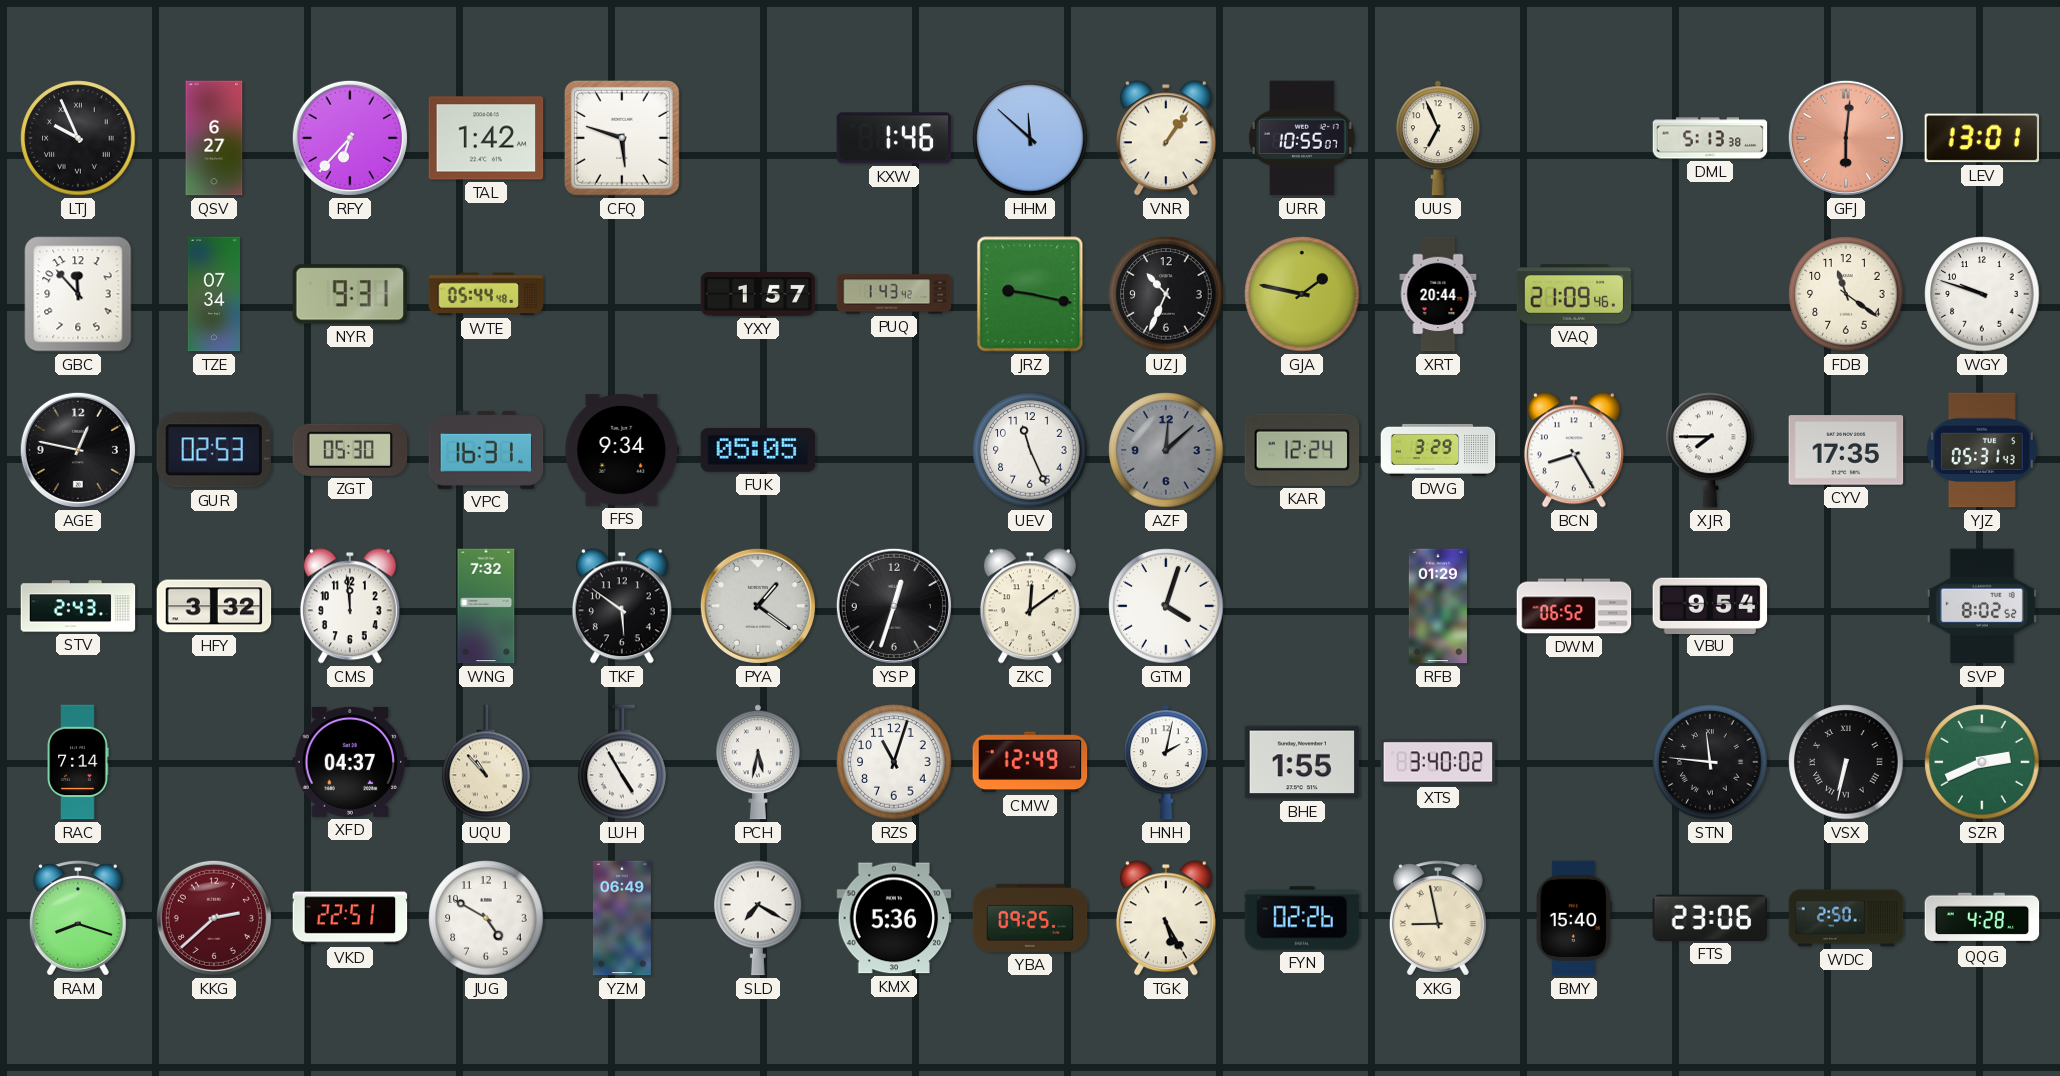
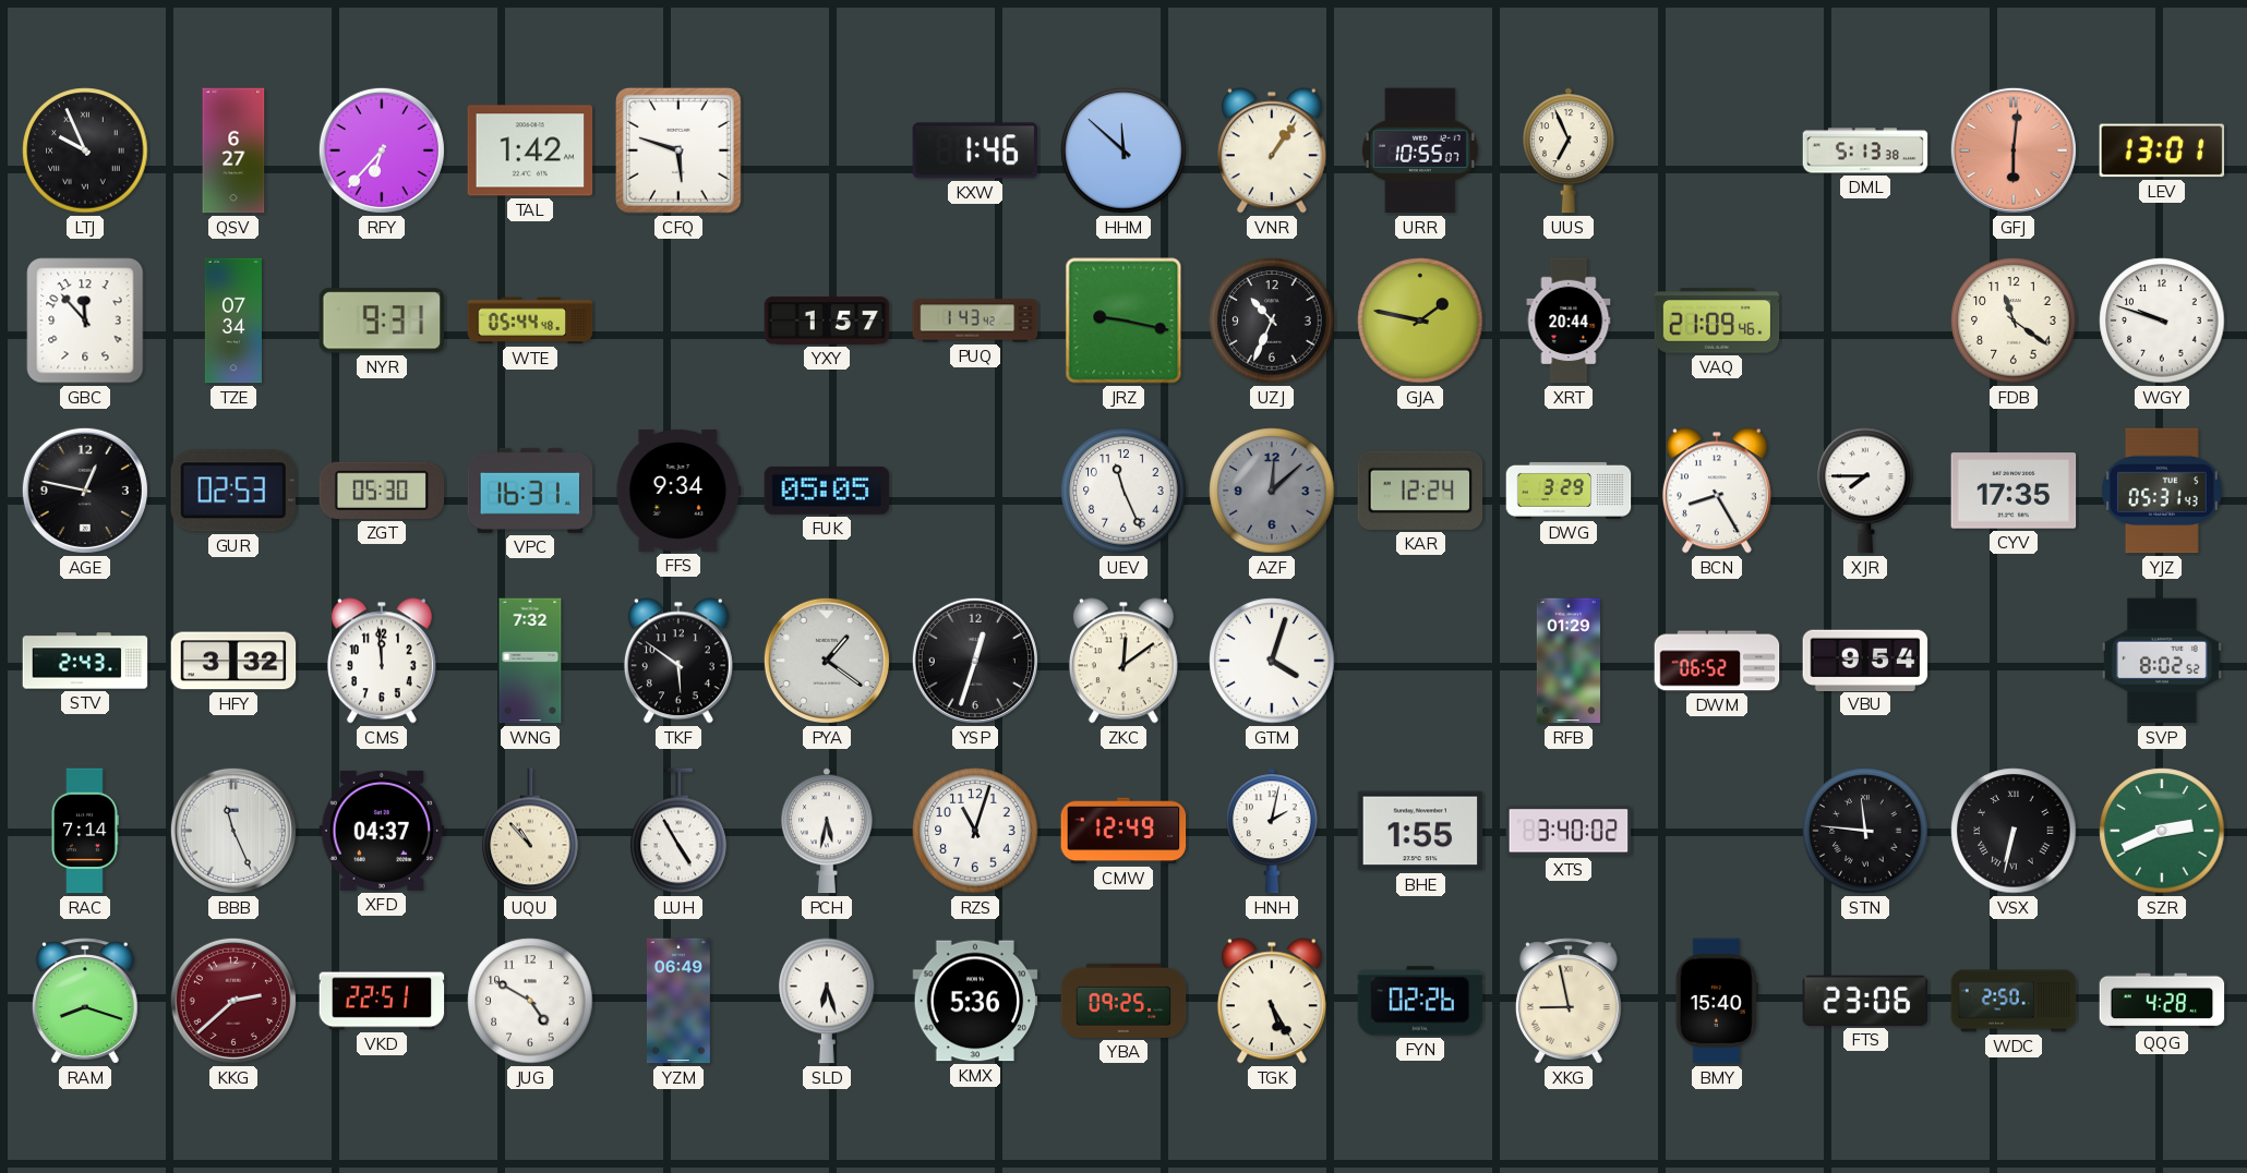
BBB: none -> 11:26
SLD: 7:20 -> 6:27
